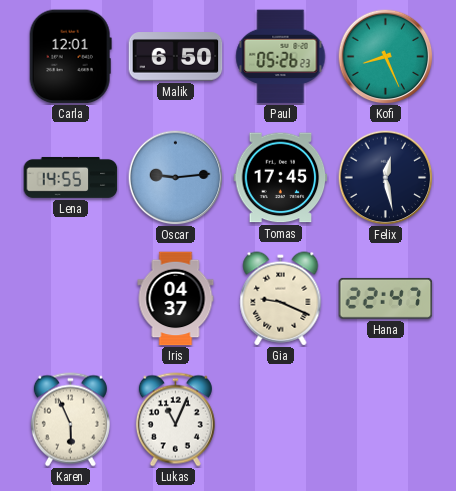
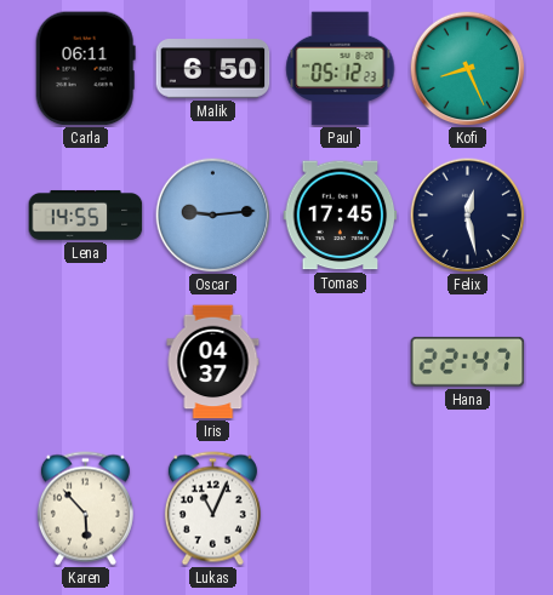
Carla: 12:01 -> 06:11
Paul: 05:26 -> 05:12
Gia: 9:19 -> none
Karen: 5:56 -> 5:53
